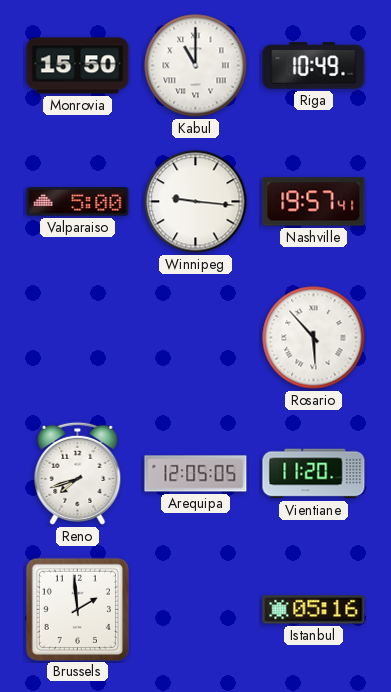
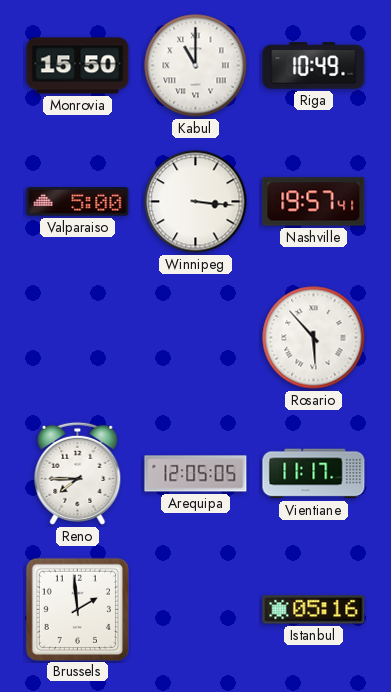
Winnipeg: 9:16 -> 3:16
Reno: 7:42 -> 7:45
Vientiane: 11:20 -> 11:17
